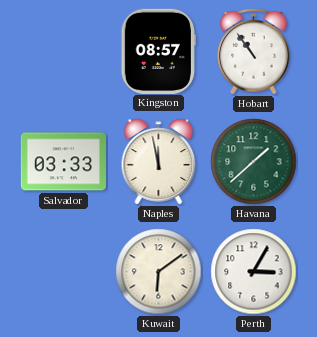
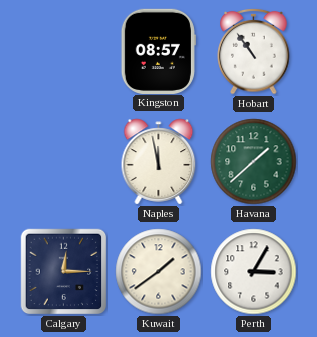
Salvador: 03:33 -> none
Calgary: none -> 12:15
Kuwait: 6:09 -> 1:39
